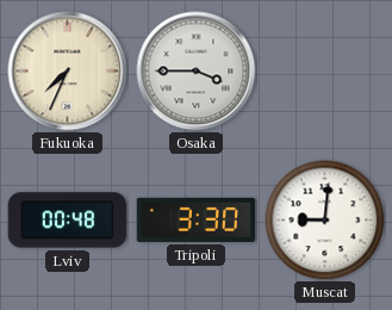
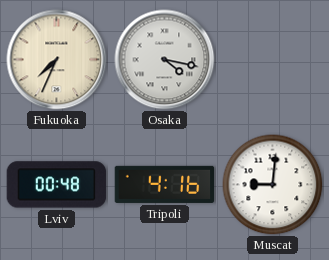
Osaka: 3:45 -> 4:17
Tripoli: 3:30 -> 4:16
